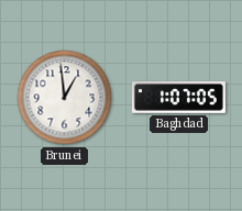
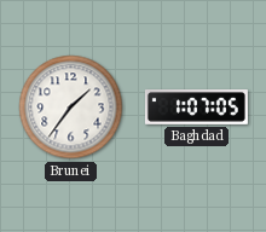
Brunei: 12:59 -> 1:36
